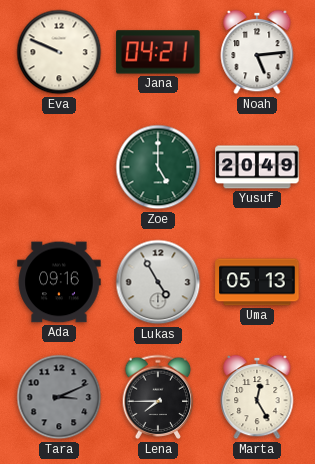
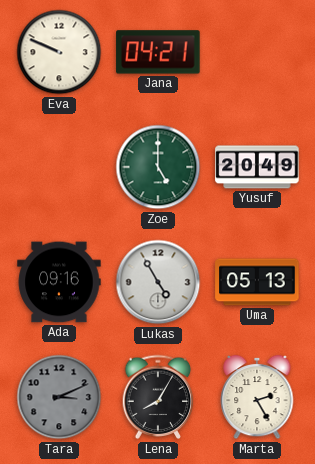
Noah: 5:14 -> none
Lena: 7:45 -> 8:05
Marta: 12:25 -> 2:25
